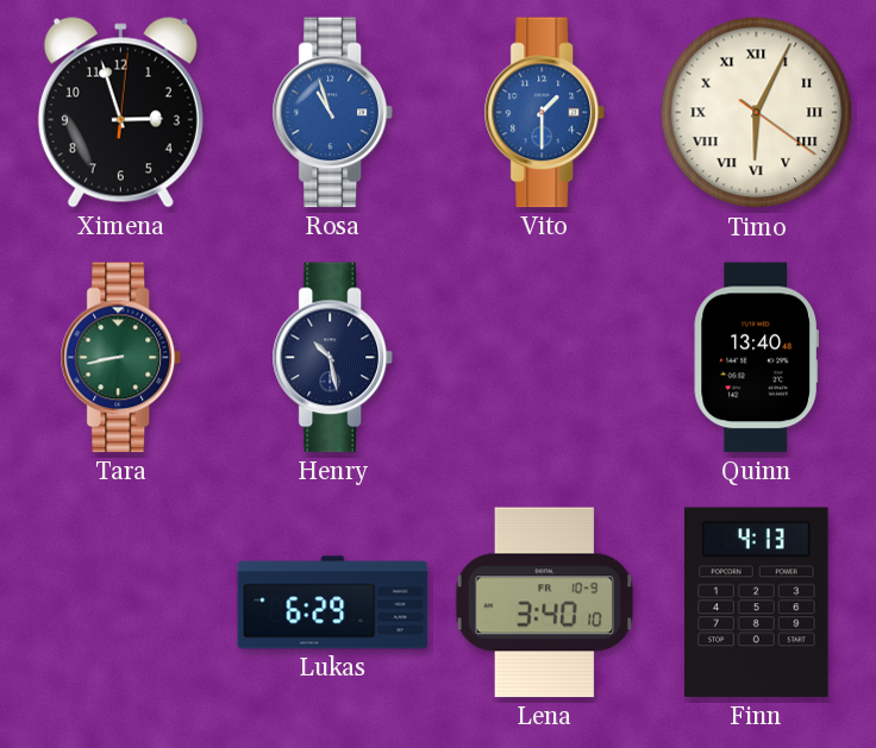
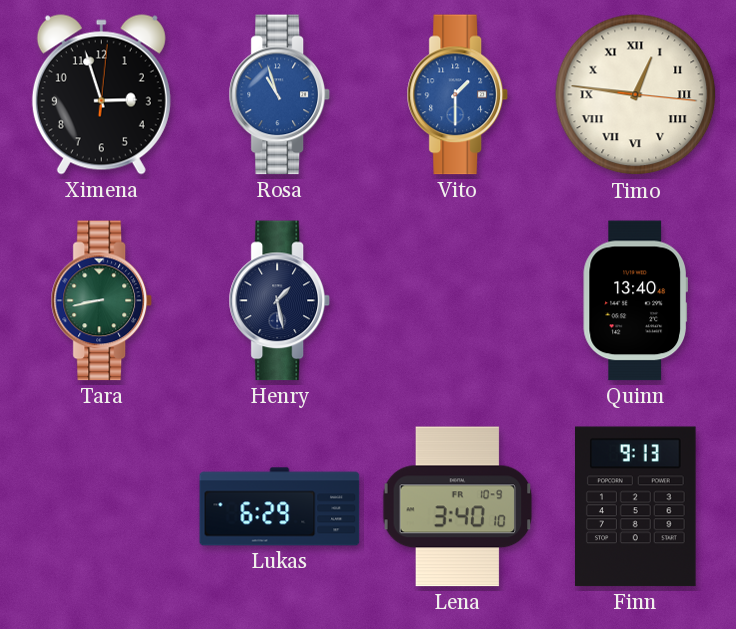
Timo: 6:04 -> 12:46
Henry: 10:28 -> 1:28
Finn: 4:13 -> 9:13
